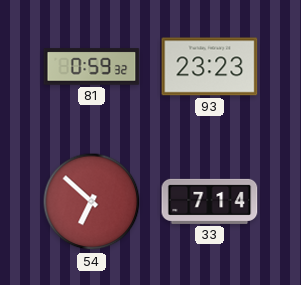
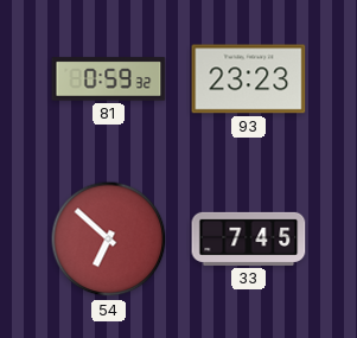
33: 7:14 -> 7:45
